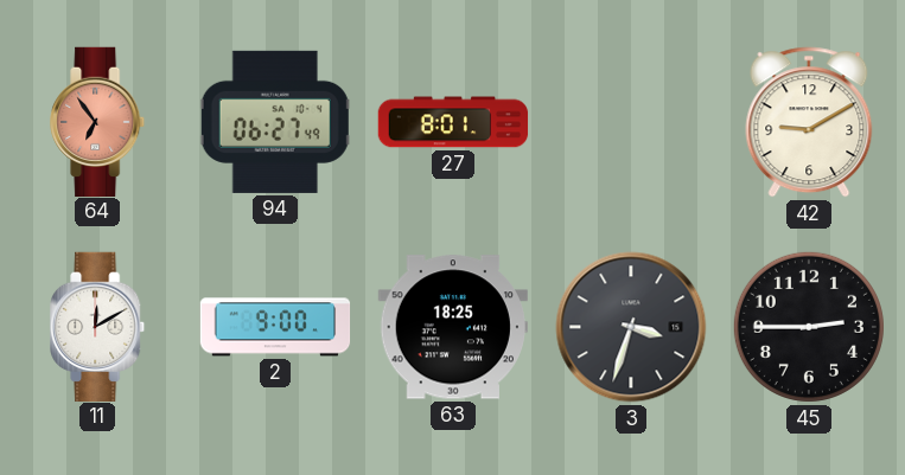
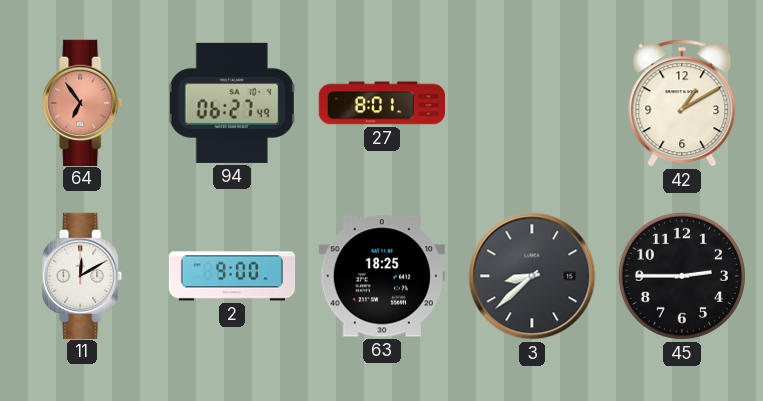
42: 9:10 -> 1:10
3: 3:33 -> 8:38
